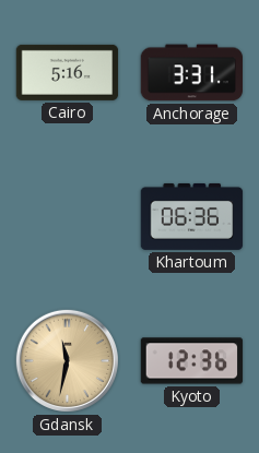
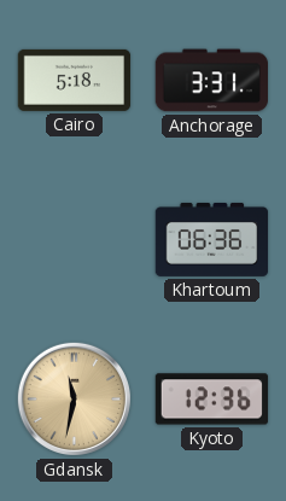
Cairo: 5:16 -> 5:18
